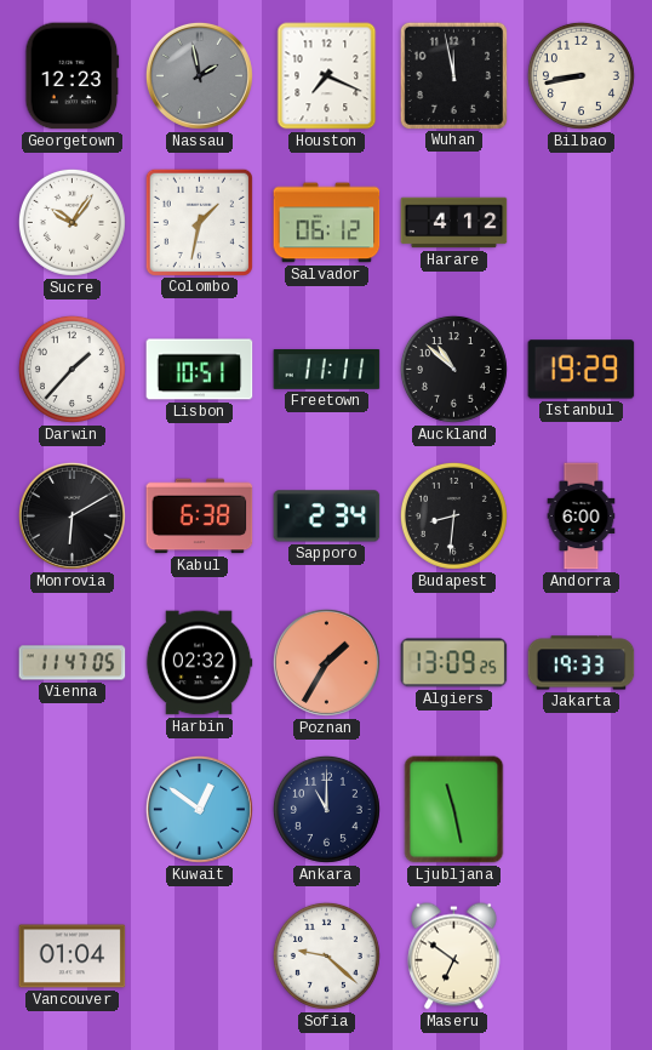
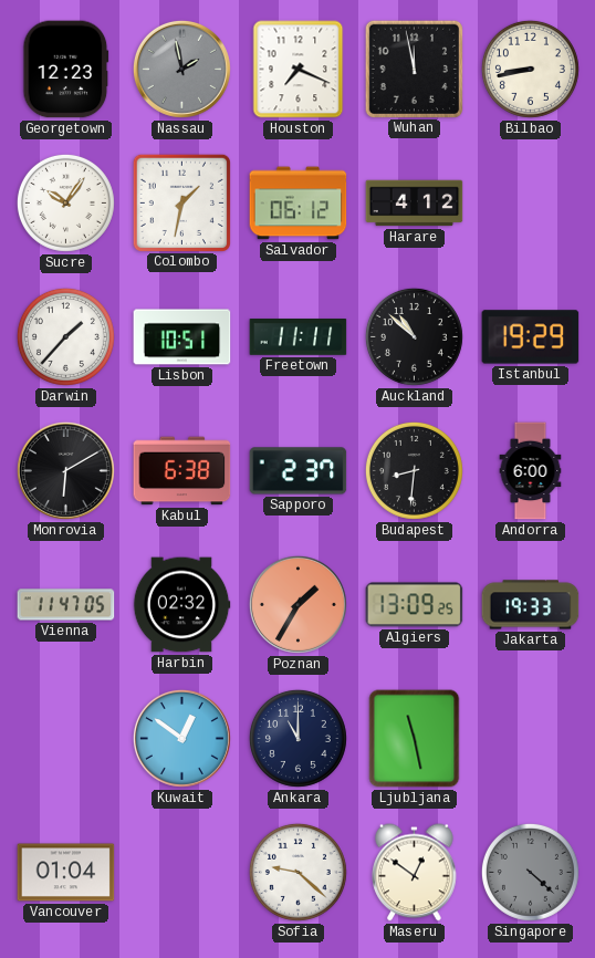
Sapporo: 2:34 -> 2:37
Maseru: 6:51 -> 12:51
Singapore: none -> 4:22
